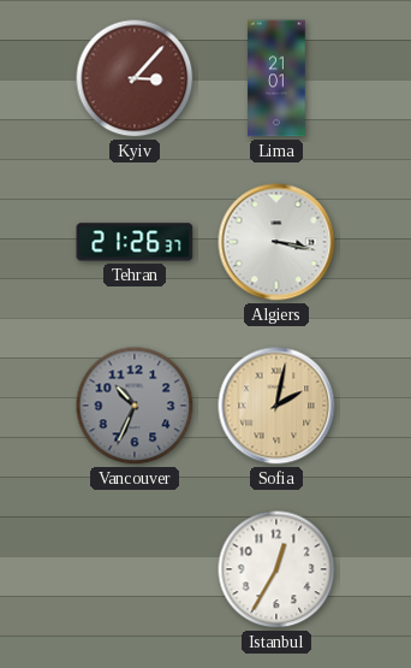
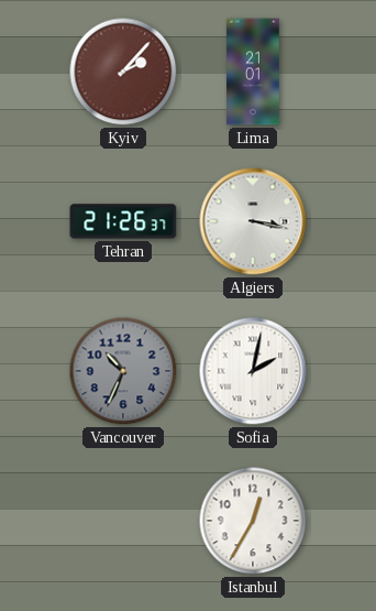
Kyiv: 3:07 -> 2:07
Sofia dial: champagne -> white
